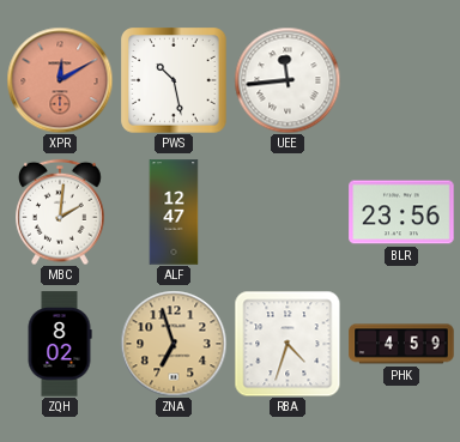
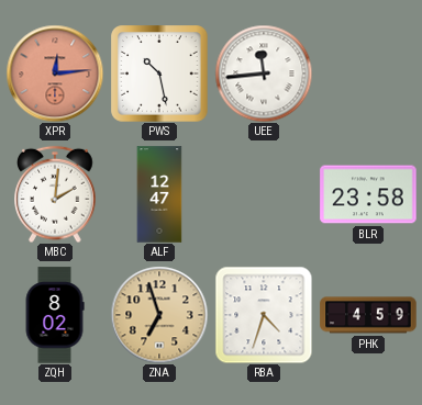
XPR: 12:10 -> 12:14
BLR: 23:56 -> 23:58
